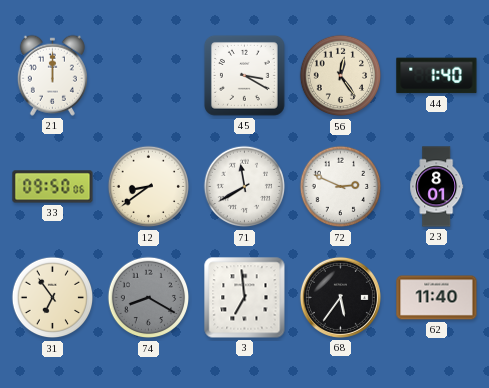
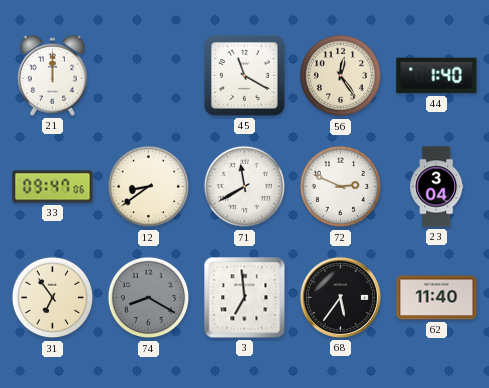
45: 3:20 -> 11:20
33: 09:50 -> 09:47
23: 8:01 -> 3:04
